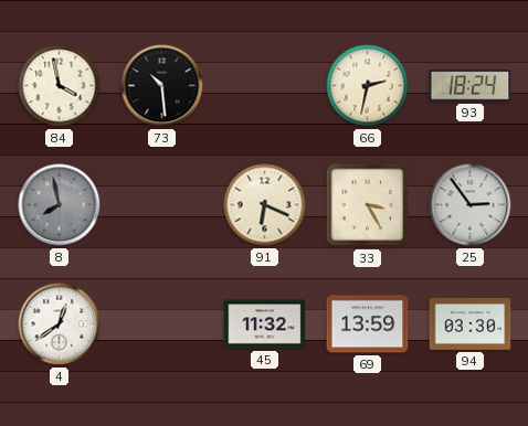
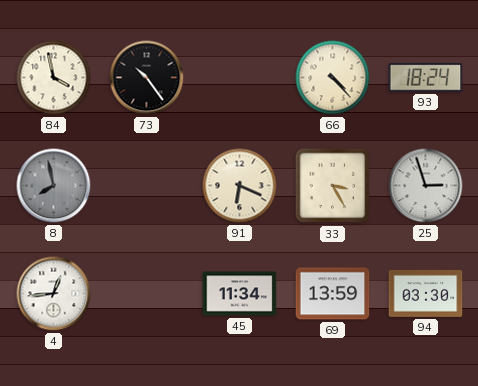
73: 10:29 -> 10:24
66: 2:32 -> 4:23
25: 2:54 -> 2:57
4: 12:39 -> 12:44
45: 11:32 -> 11:34
